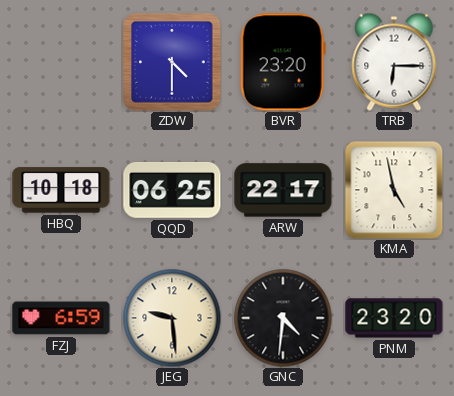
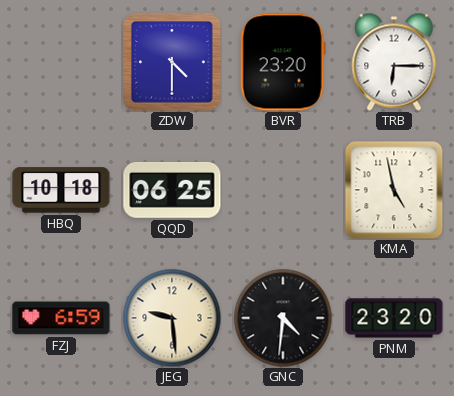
ARW: 22:17 -> none
